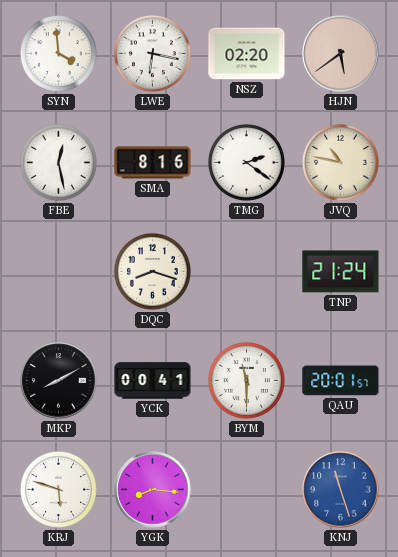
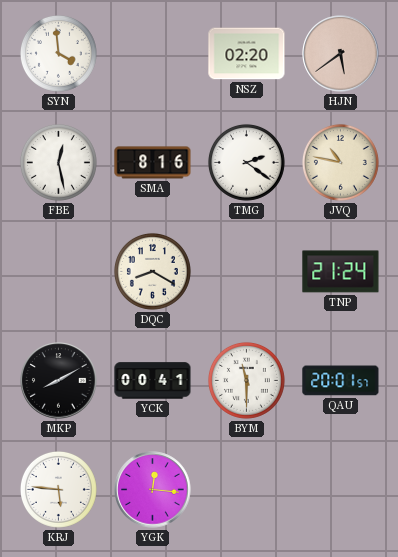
LWE: 6:17 -> none
DQC: 8:18 -> 8:20
KRJ: 5:48 -> 5:46
YGK: 8:16 -> 12:16
KNJ: 11:27 -> none
